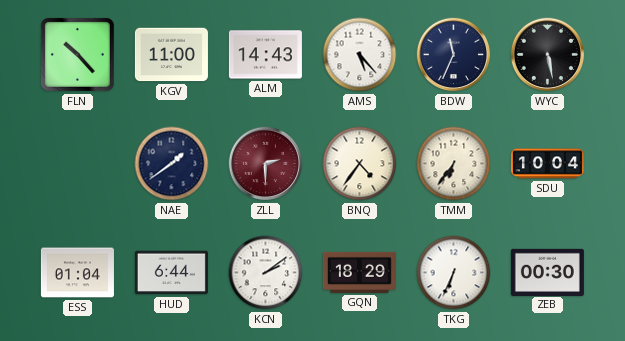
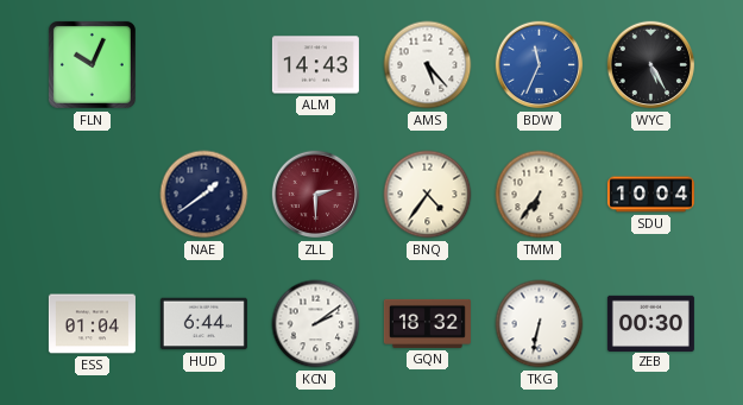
FLN: 10:23 -> 10:04
KGV: 11:00 -> none
BDW dial: navy -> blue
WYC: 5:28 -> 5:25
GQN: 18:29 -> 18:32
TKG: 6:34 -> 6:32
